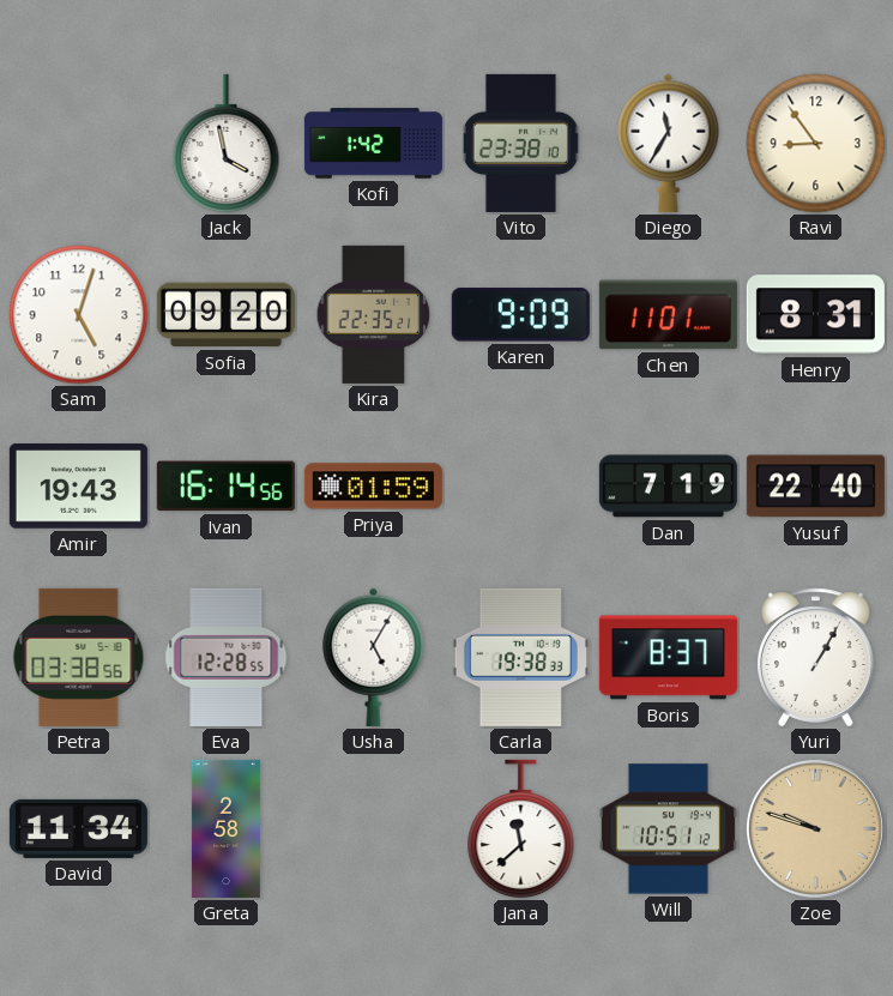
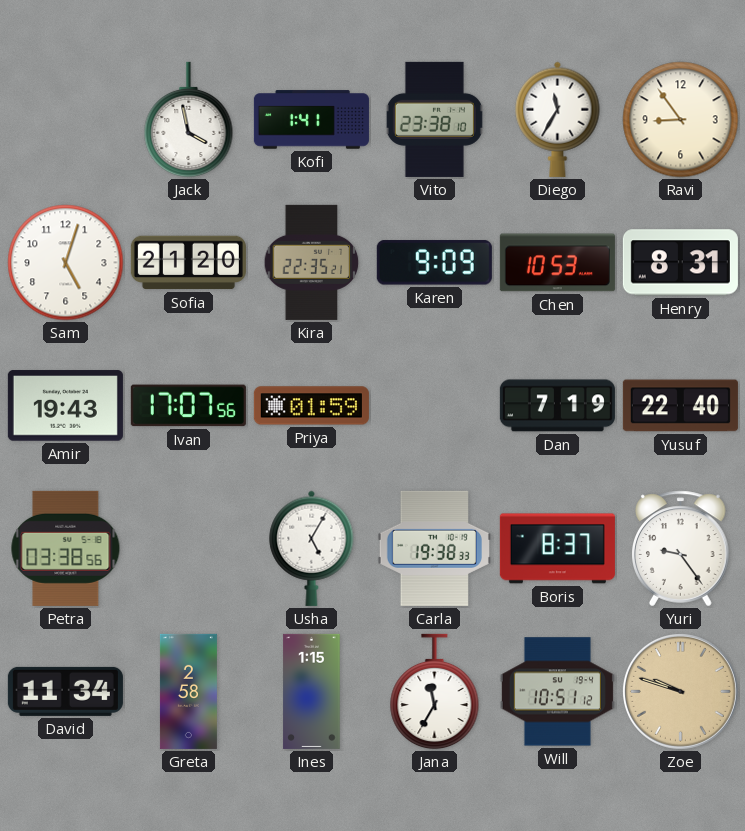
Kofi: 1:42 -> 1:41
Sofia: 09:20 -> 21:20
Chen: 11:01 -> 10:53
Ivan: 16:14 -> 17:07
Eva: 12:28 -> none
Yuri: 1:05 -> 9:24
Ines: none -> 1:15
Jana: 11:38 -> 11:35
